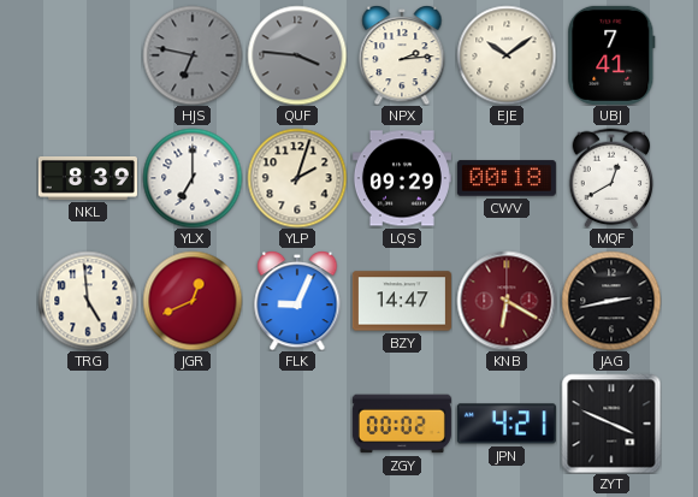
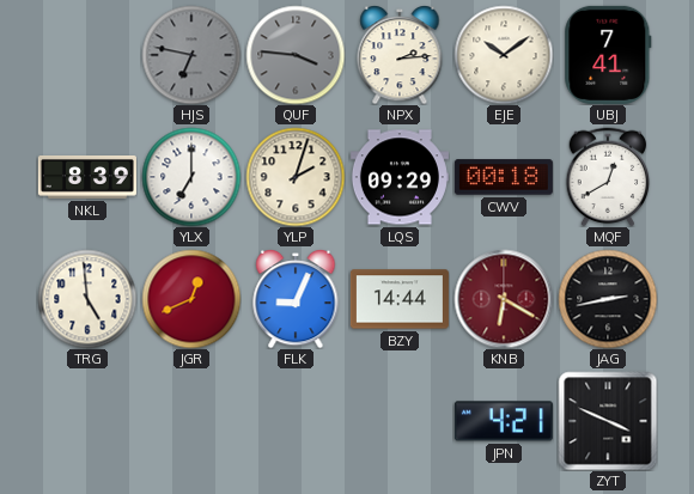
BZY: 14:47 -> 14:44
ZGY: 00:02 -> none
